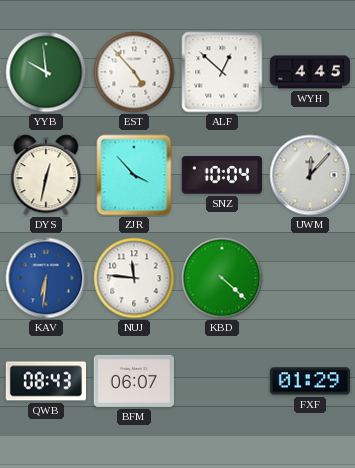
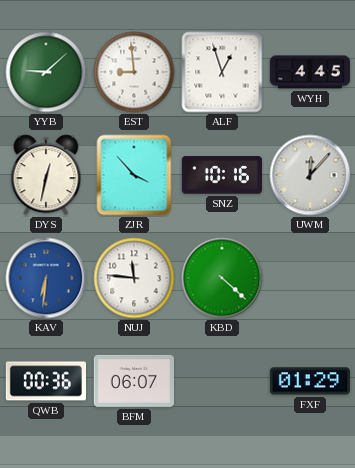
YYB: 9:59 -> 9:08
EST: 4:53 -> 8:59
ALF: 12:52 -> 12:57
SNZ: 10:04 -> 10:16
QWB: 08:43 -> 00:36
